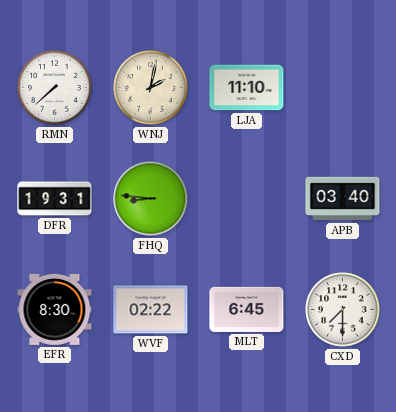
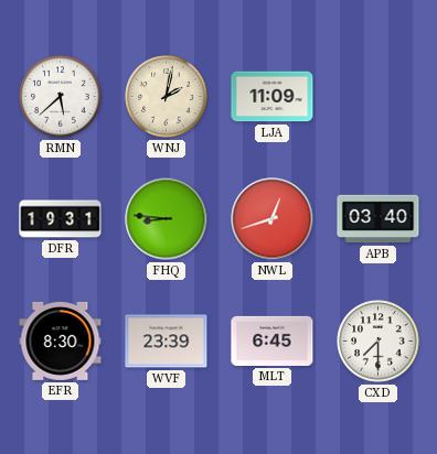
RMN: 7:38 -> 5:38
LJA: 11:10 -> 11:09
NWL: none -> 12:42
WVF: 02:22 -> 23:39
